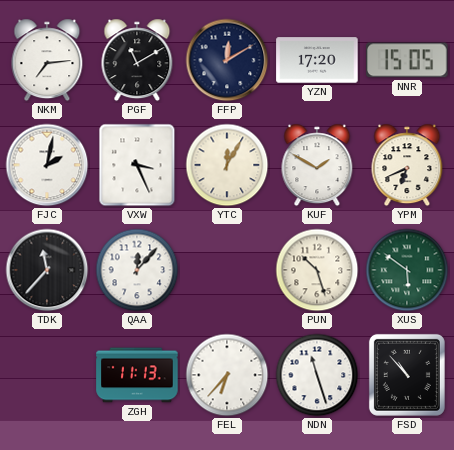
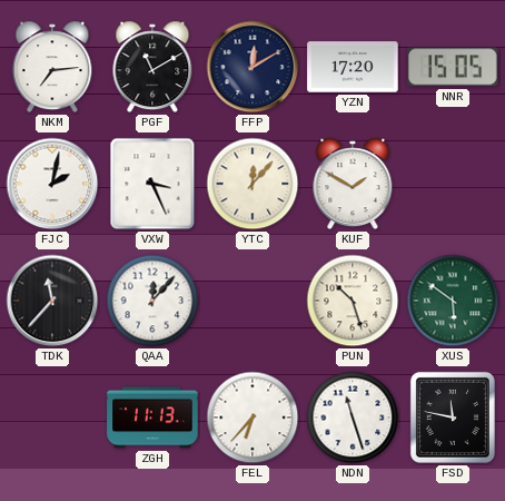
YTC: 12:05 -> 12:07
YPM: 6:41 -> none
FSD: 10:53 -> 11:47
